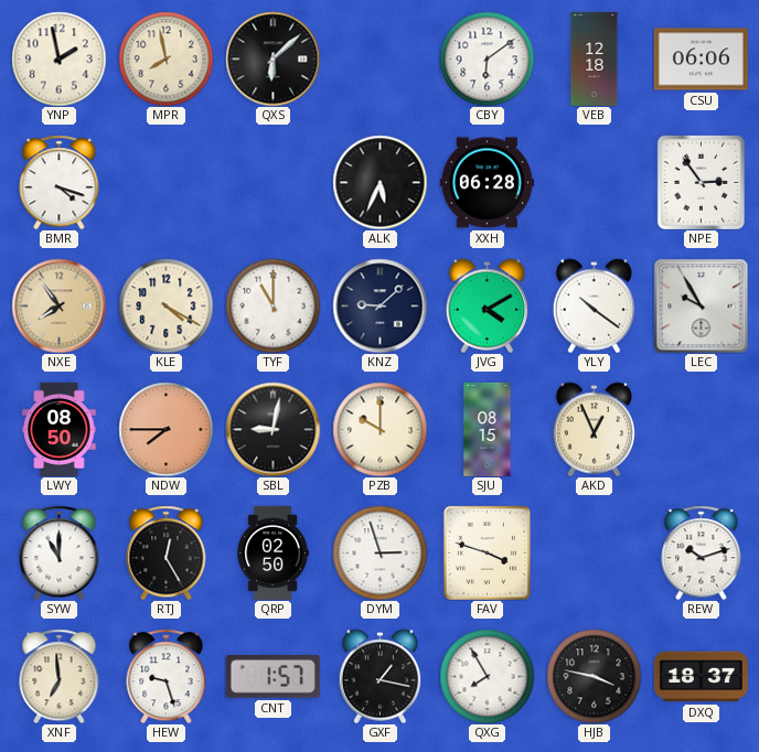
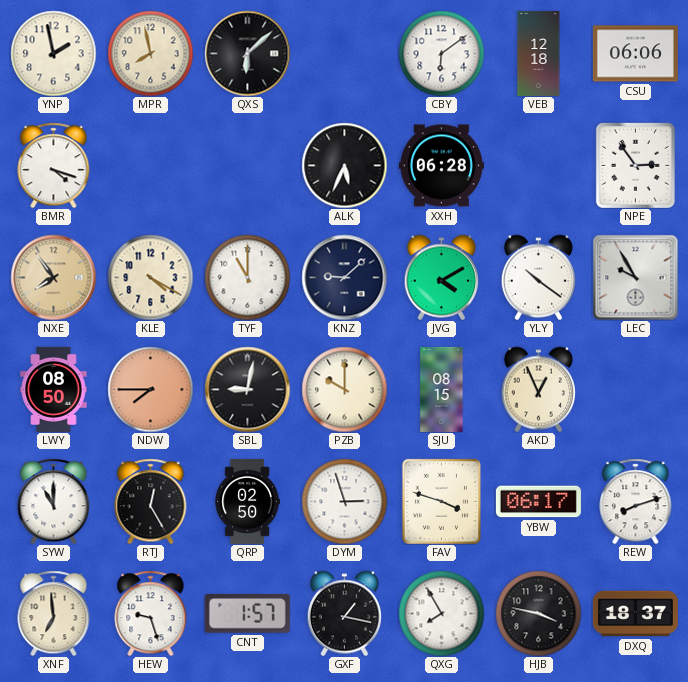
YBW: none -> 06:17
REW: 10:12 -> 8:12
